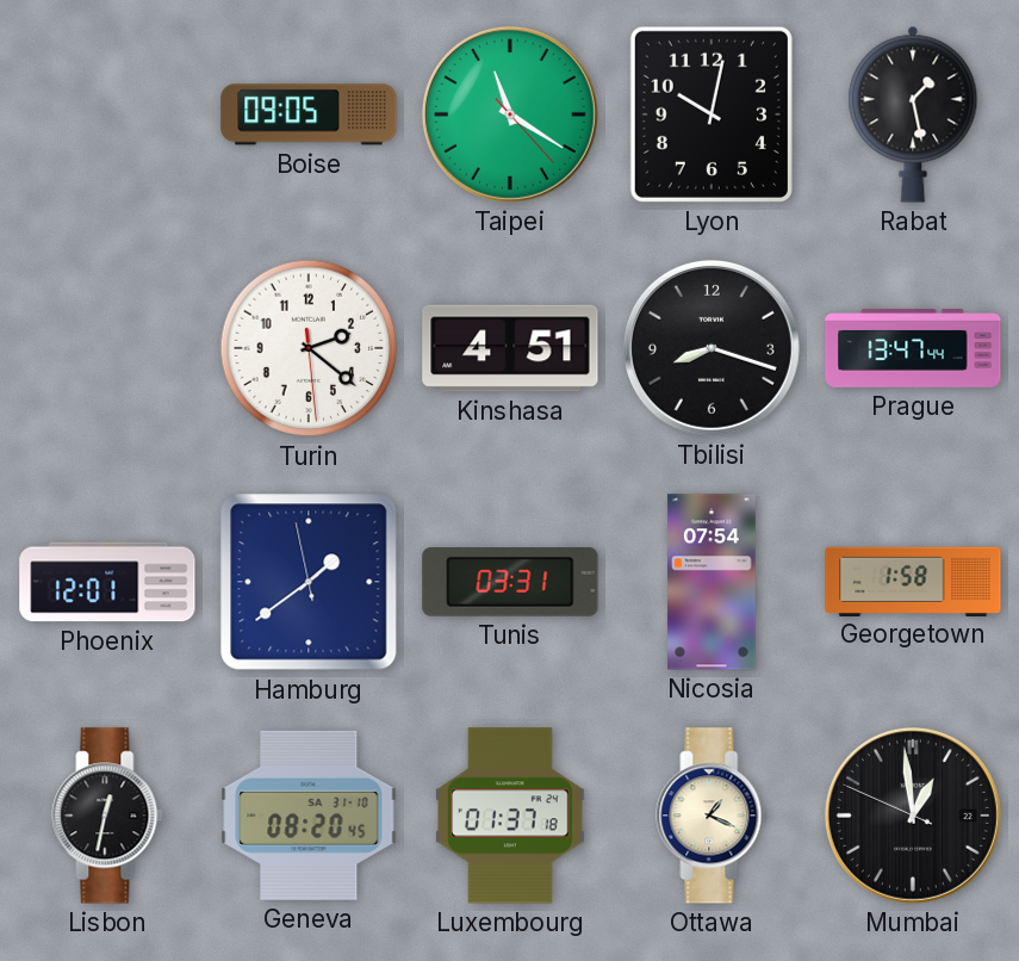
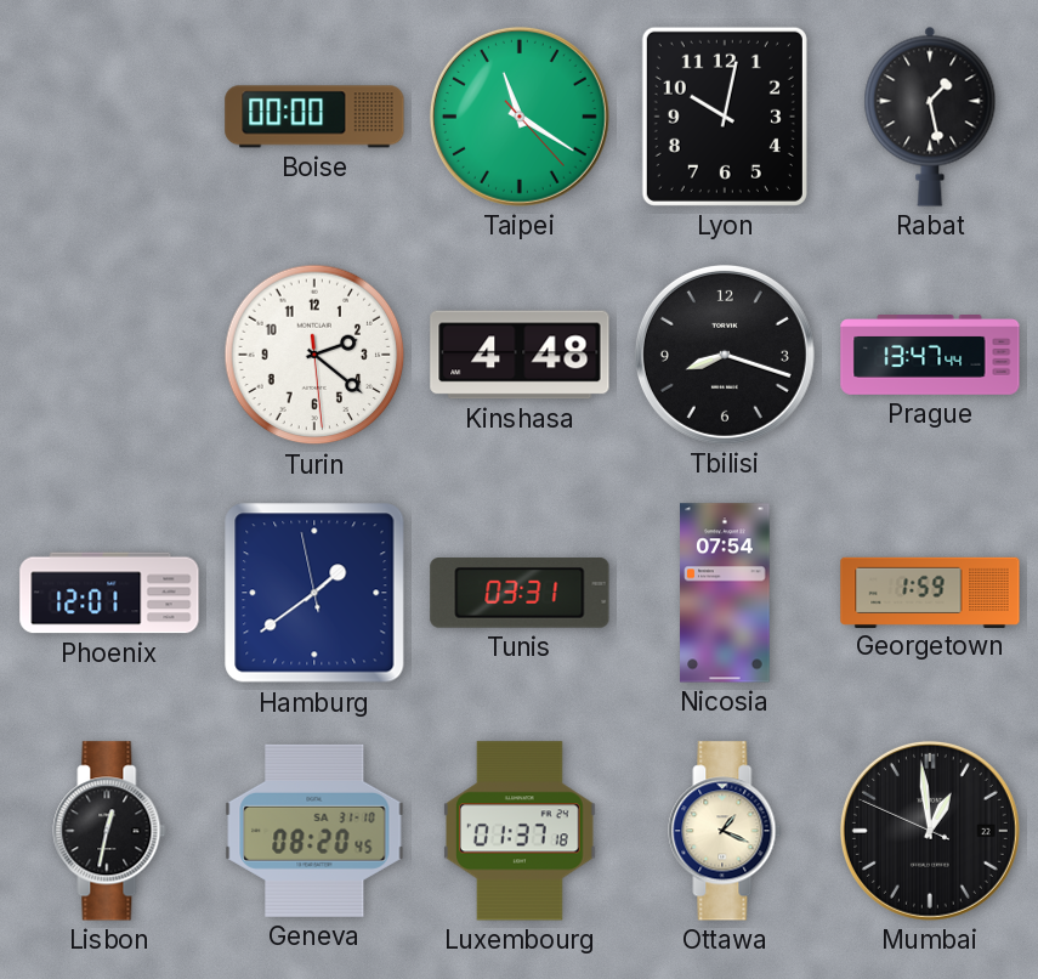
Boise: 09:05 -> 00:00
Kinshasa: 4:51 -> 4:48
Georgetown: 1:58 -> 1:59
